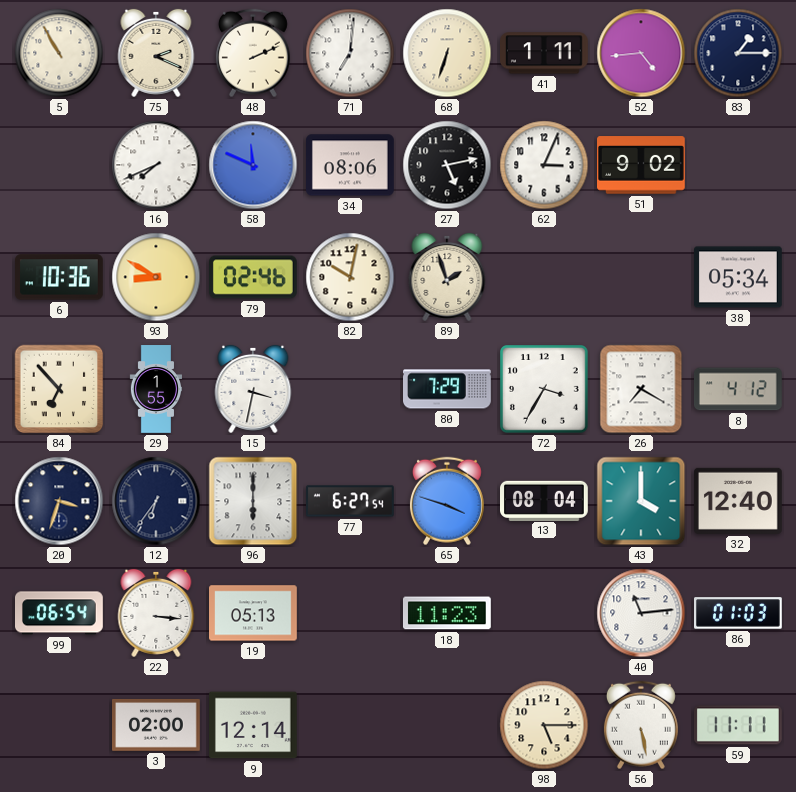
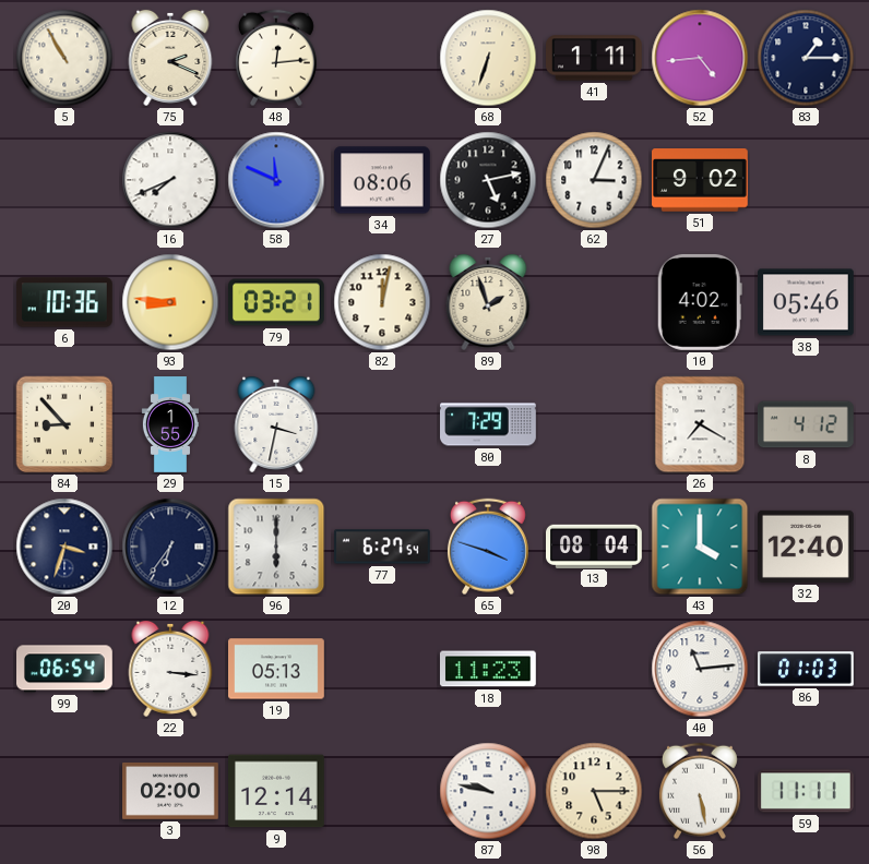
48: 2:11 -> 12:14
71: 7:01 -> none
93: 8:50 -> 8:46
79: 02:46 -> 03:21
82: 10:02 -> 12:02
10: none -> 4:02
38: 05:34 -> 05:46
84: 6:53 -> 8:53
72: 3:35 -> none
87: none -> 9:47
